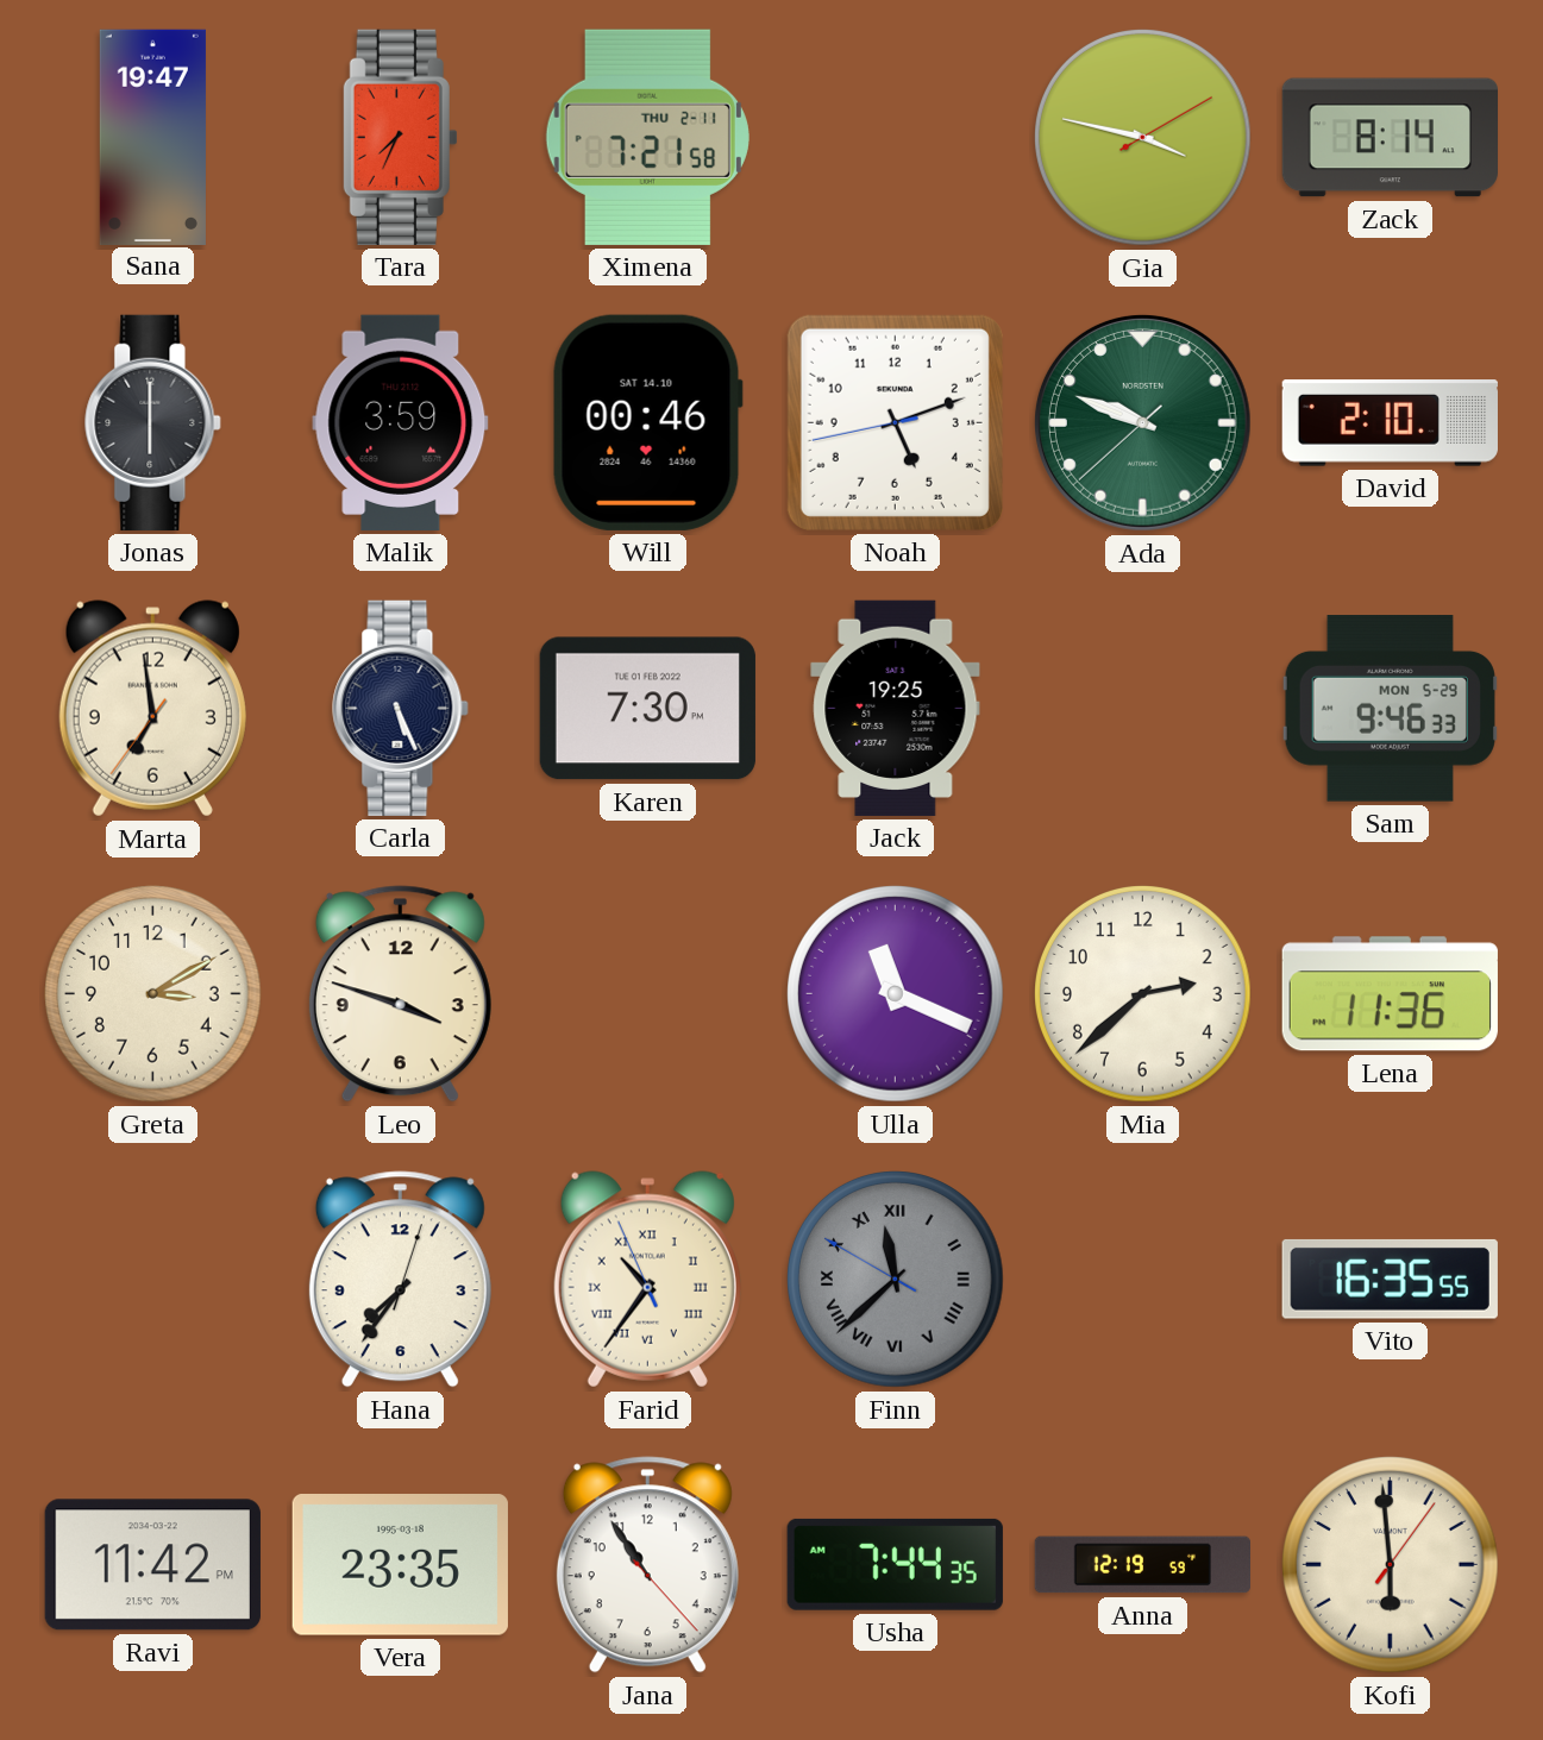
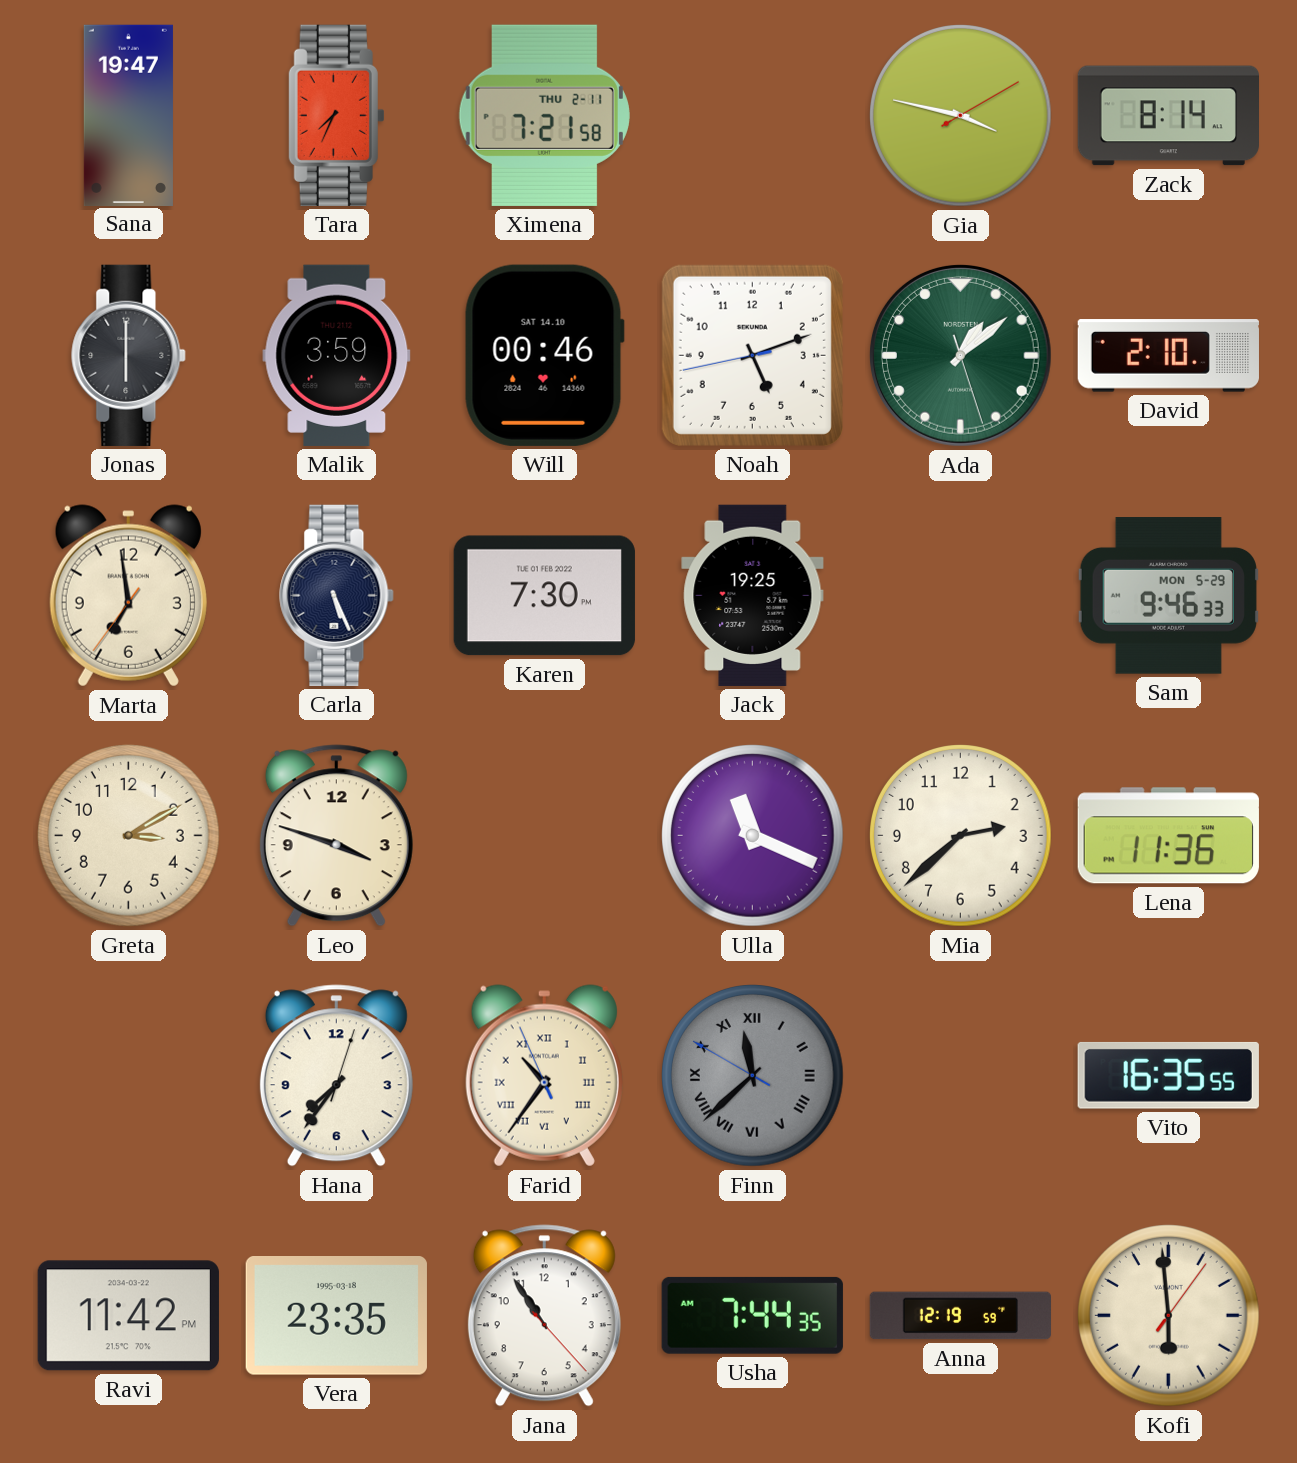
Ada: 9:48 -> 1:08
